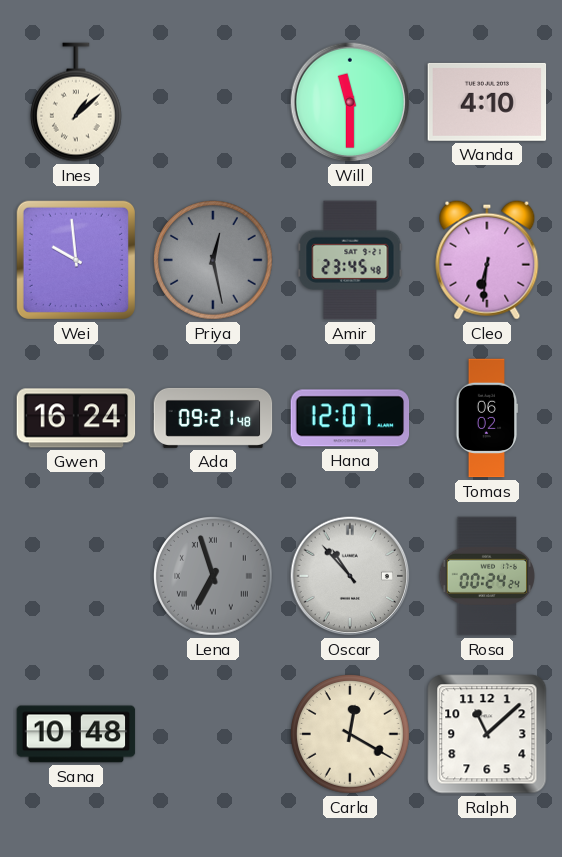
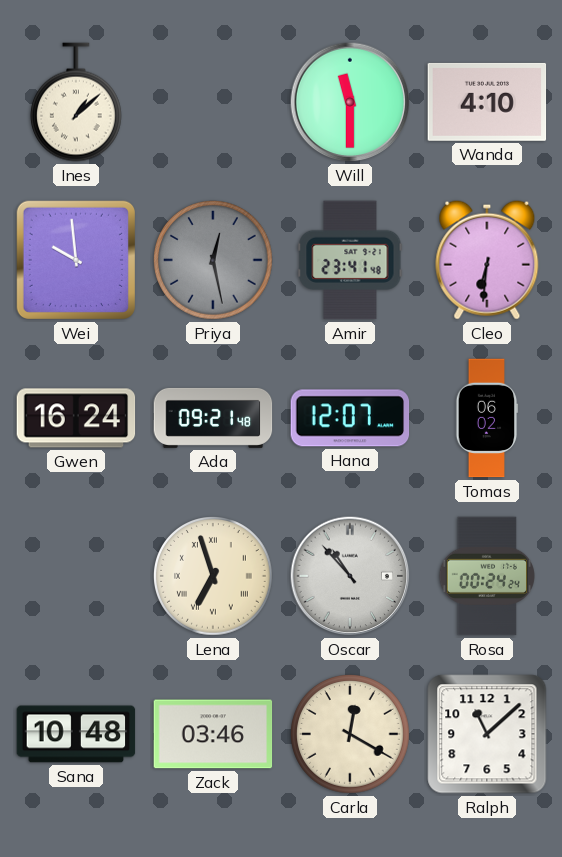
Amir: 23:45 -> 23:41
Lena dial: grey -> cream
Zack: none -> 03:46
